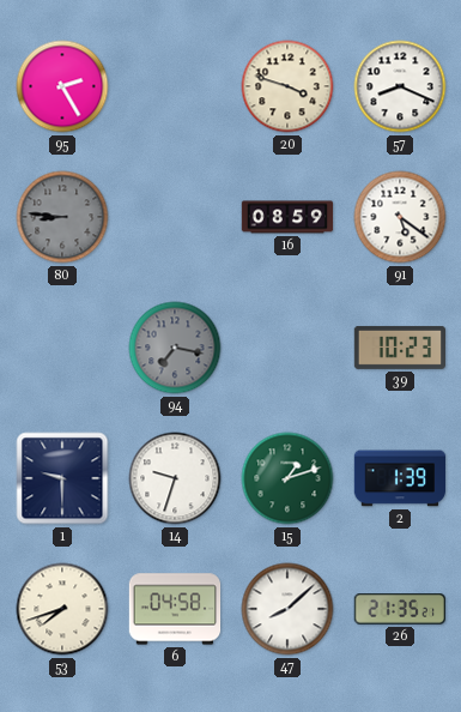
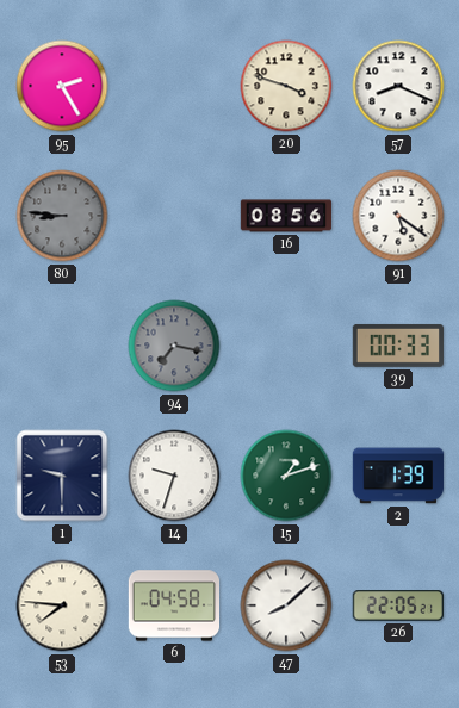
16: 08:59 -> 08:56
39: 10:23 -> 00:33
53: 7:42 -> 7:46
26: 21:35 -> 22:05
